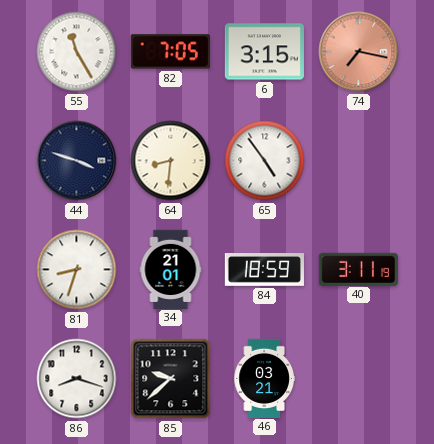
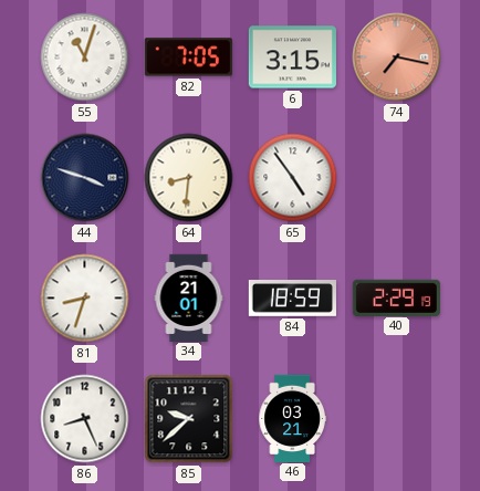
55: 11:25 -> 11:03
40: 3:11 -> 2:29
86: 8:18 -> 8:26
